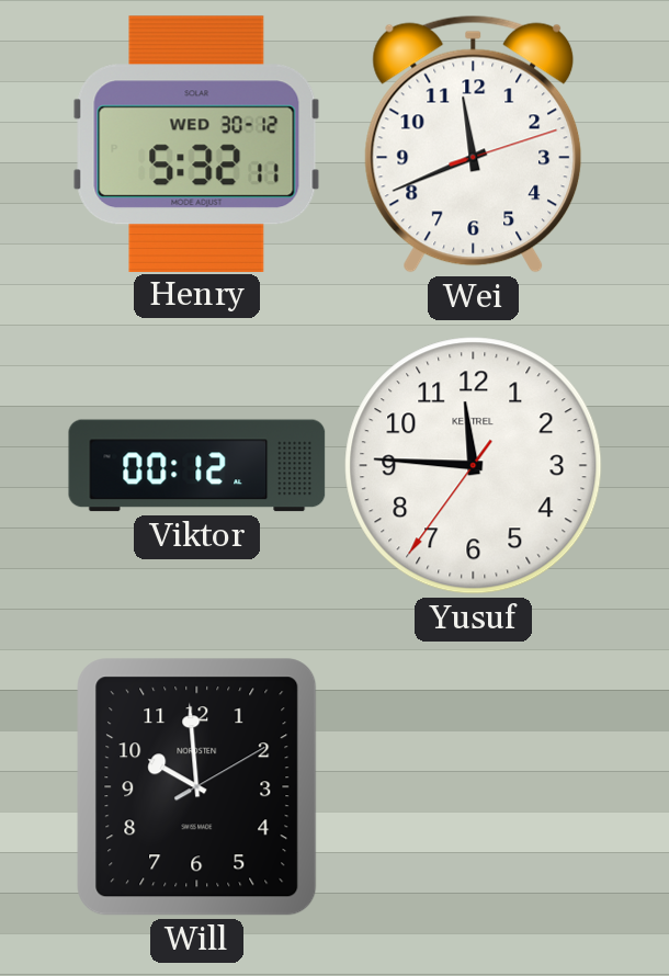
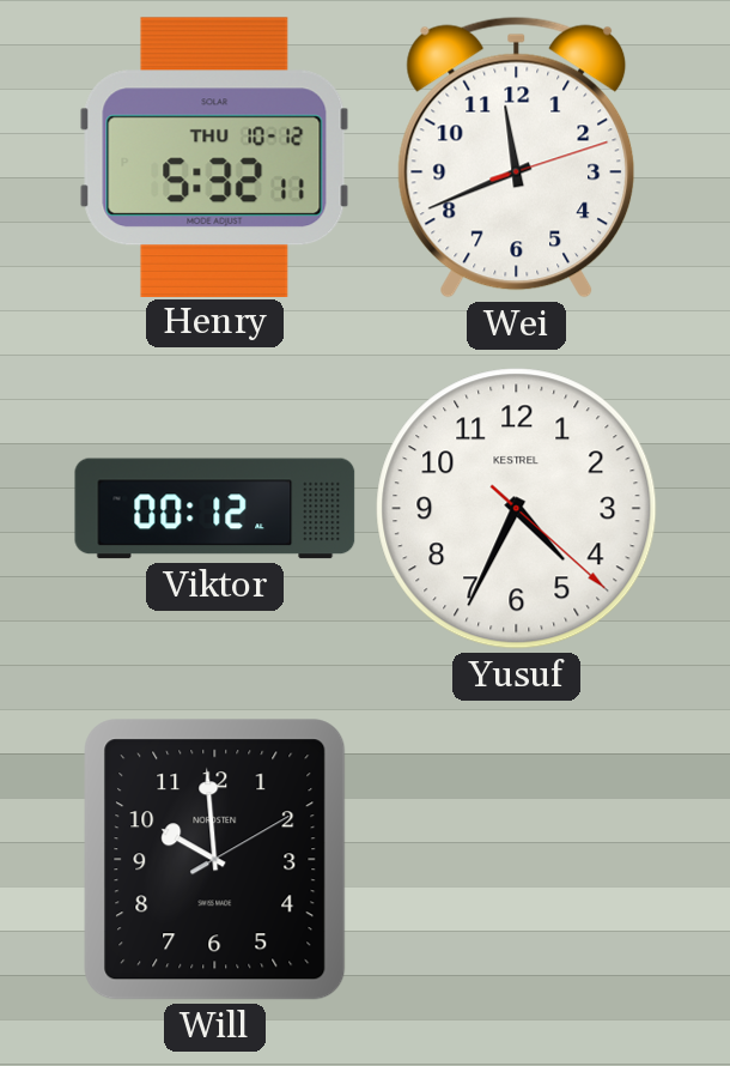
Henry date: WED 30-12 -> THU 10-12
Yusuf: 11:45 -> 4:34
